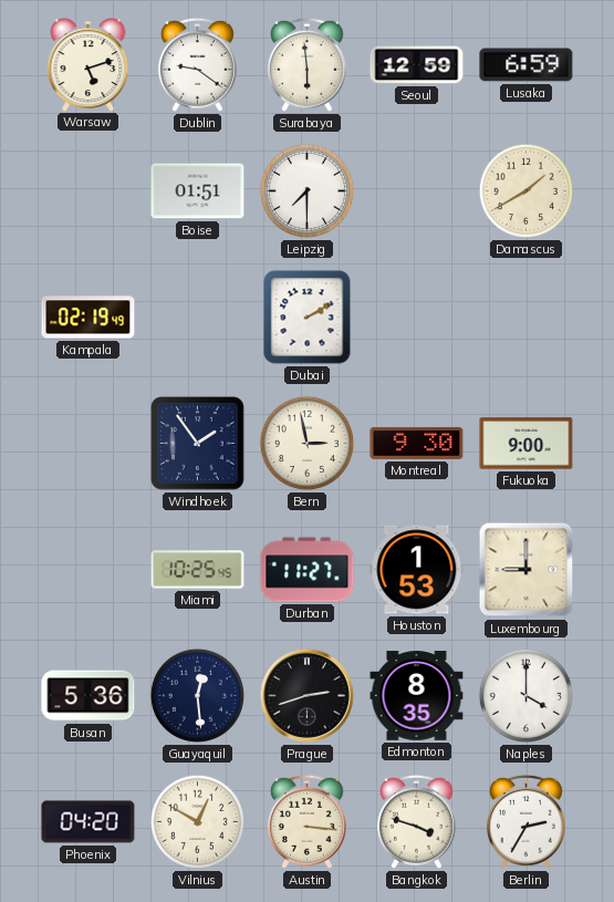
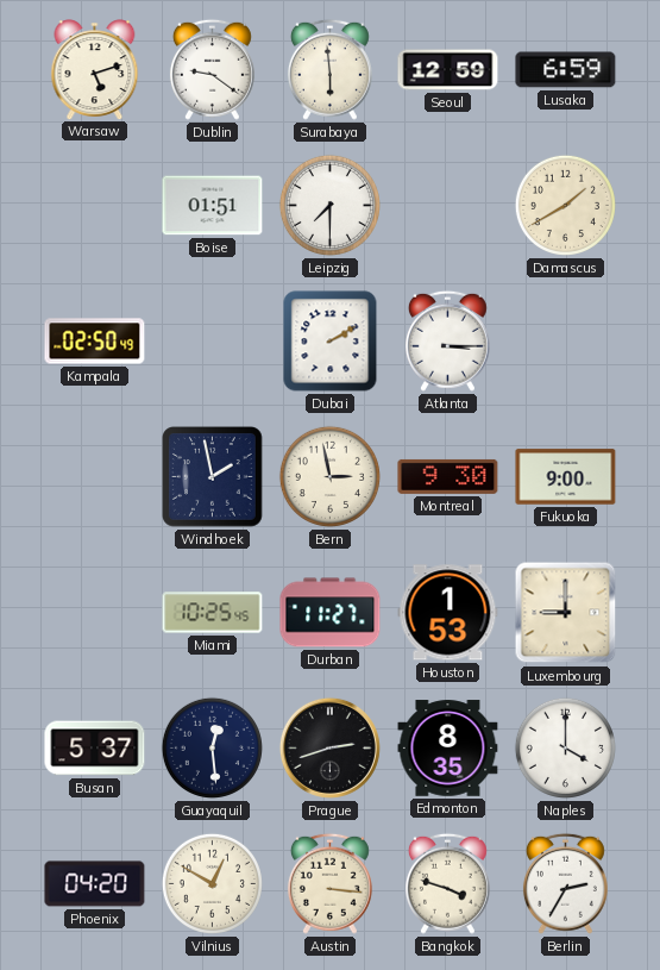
Kampala: 02:19 -> 02:50
Atlanta: none -> 3:15
Windhoek: 1:54 -> 1:58
Busan: 5:36 -> 5:37
